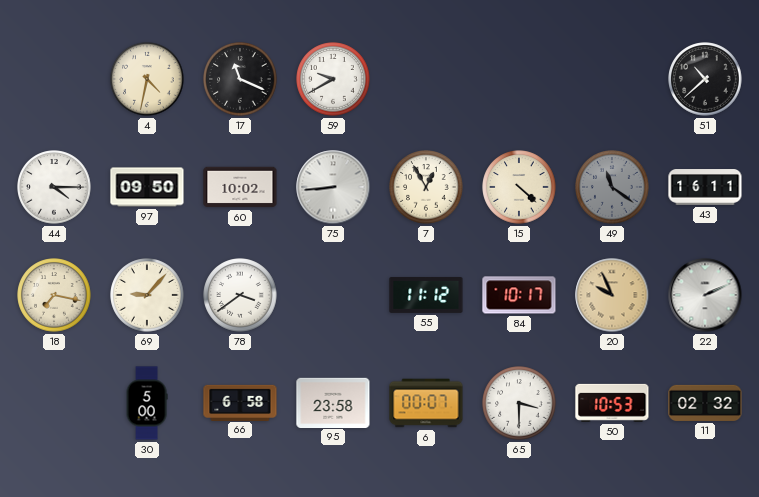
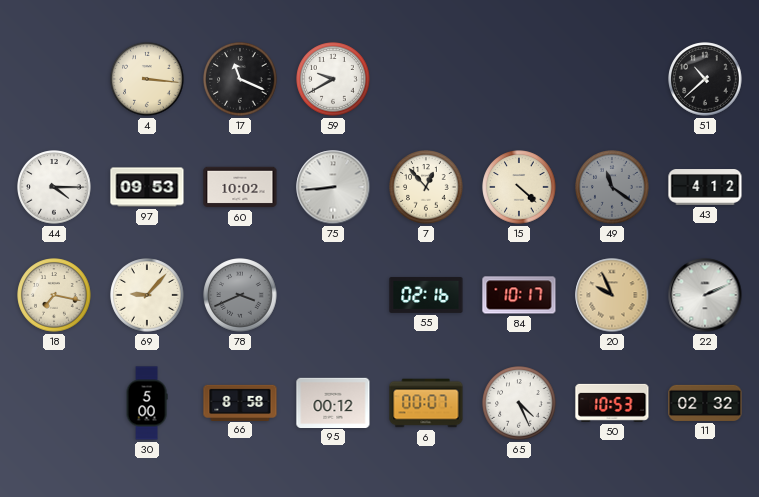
4: 4:32 -> 3:16
97: 09:50 -> 09:53
7: 12:55 -> 12:53
43: 16:11 -> 4:12
78: 3:39 -> 3:41
78 dial: white -> grey
55: 11:12 -> 02:16
66: 6:58 -> 8:58
95: 23:58 -> 00:12
65: 3:30 -> 4:26
